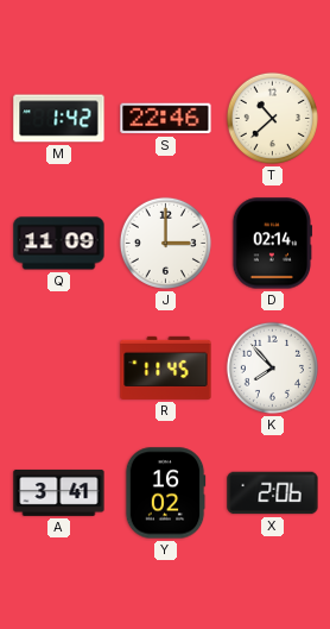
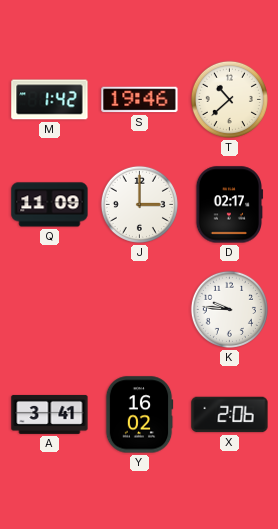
S: 22:46 -> 19:46
D: 02:14 -> 02:17
R: 11:45 -> none
K: 7:53 -> 9:46
